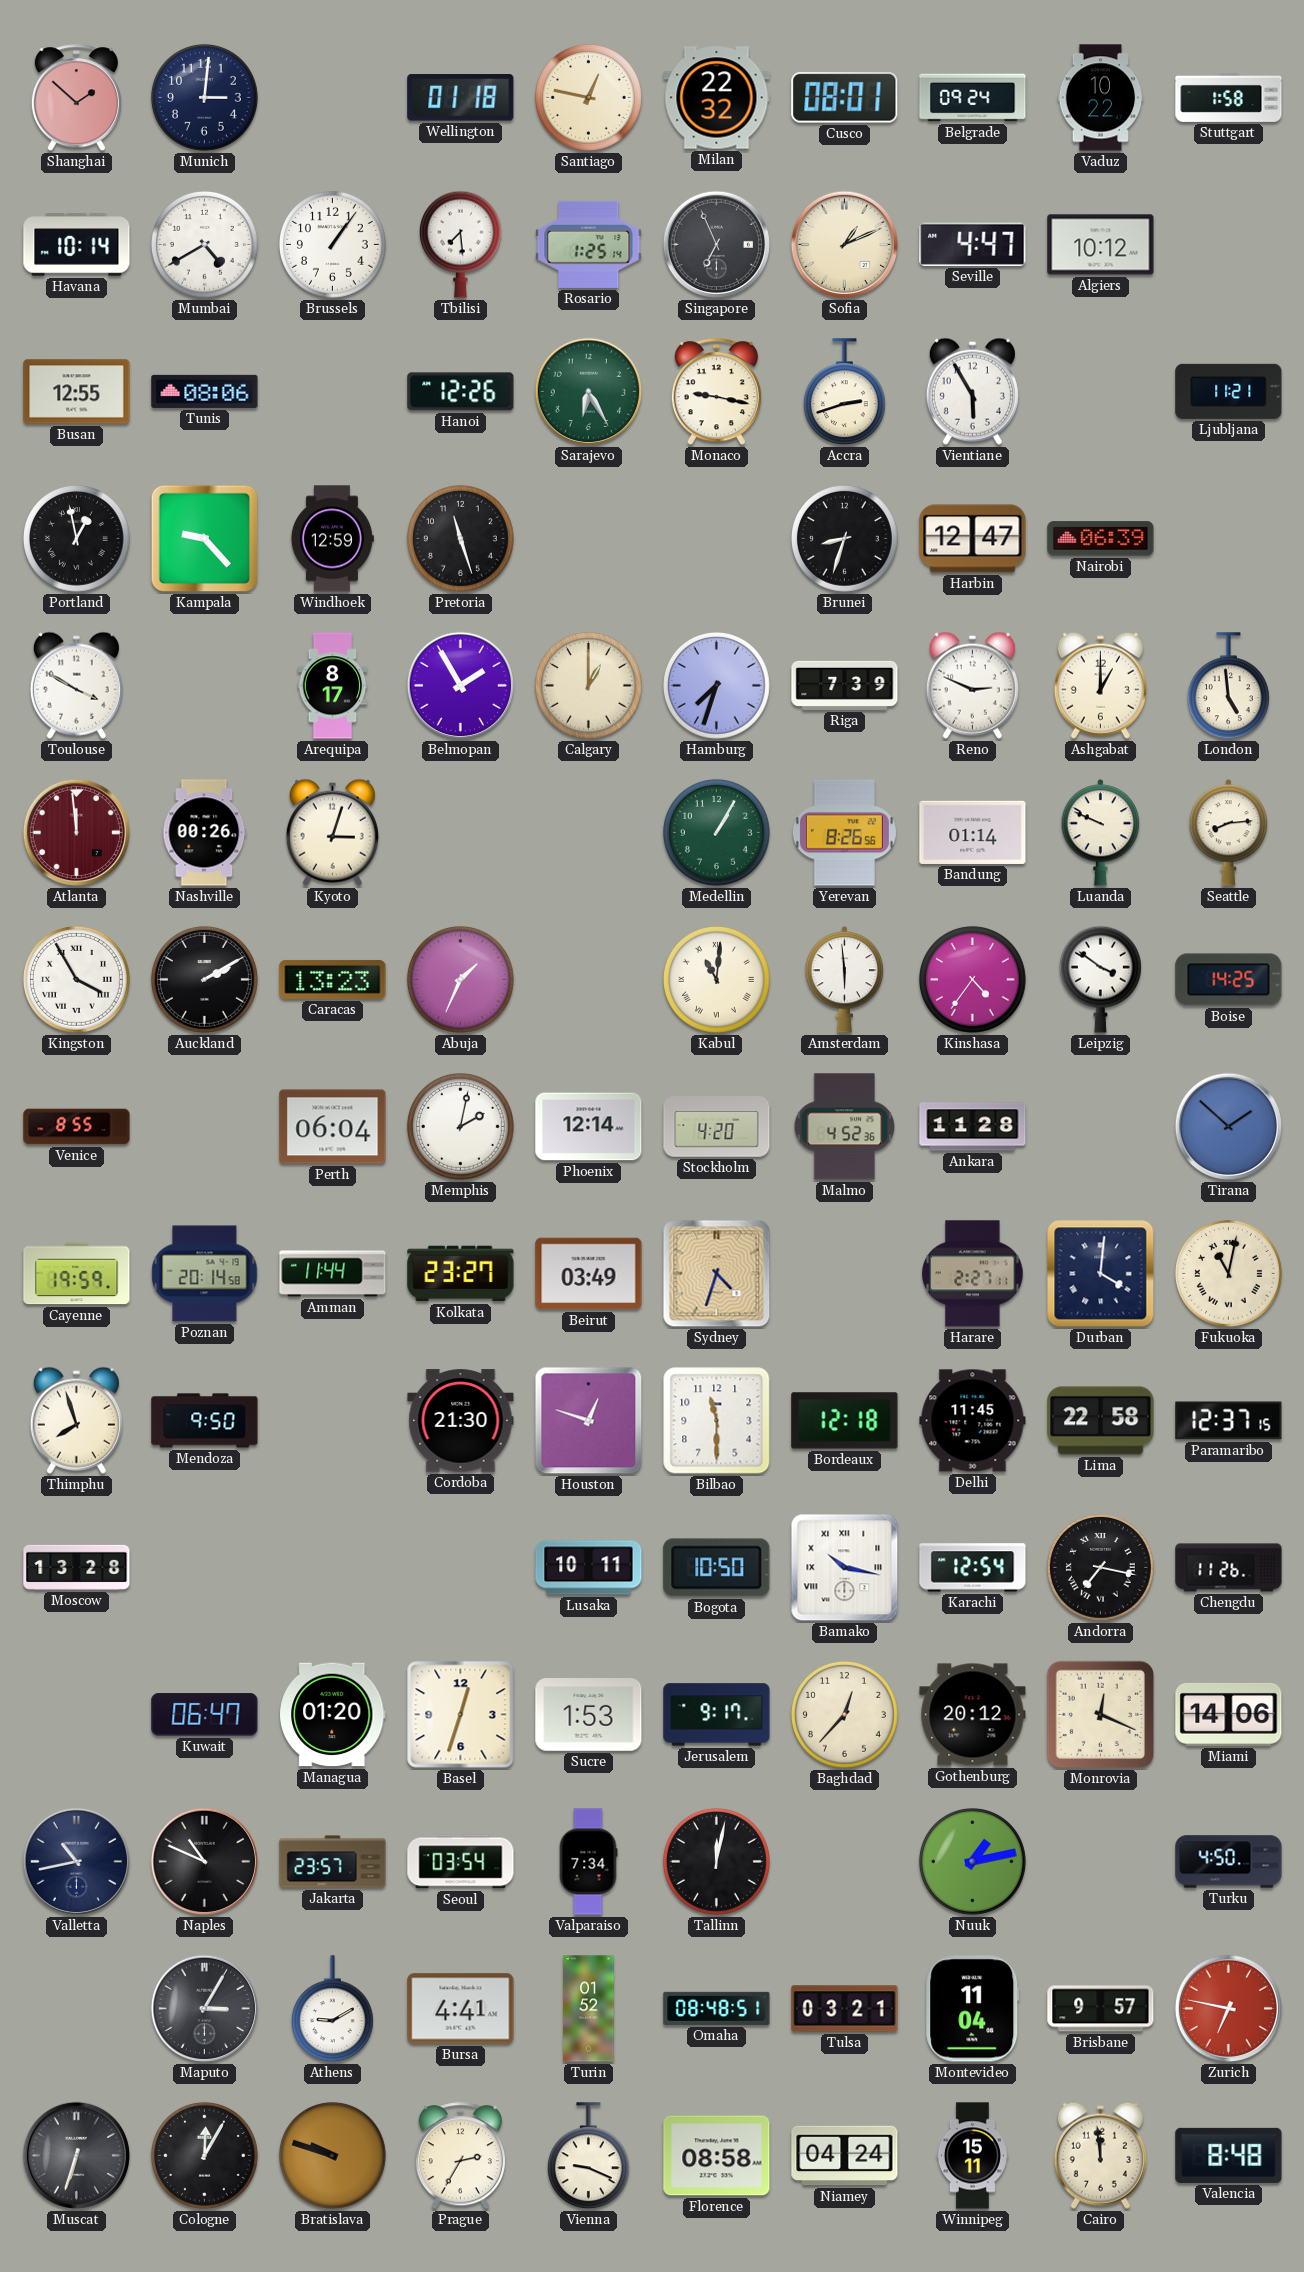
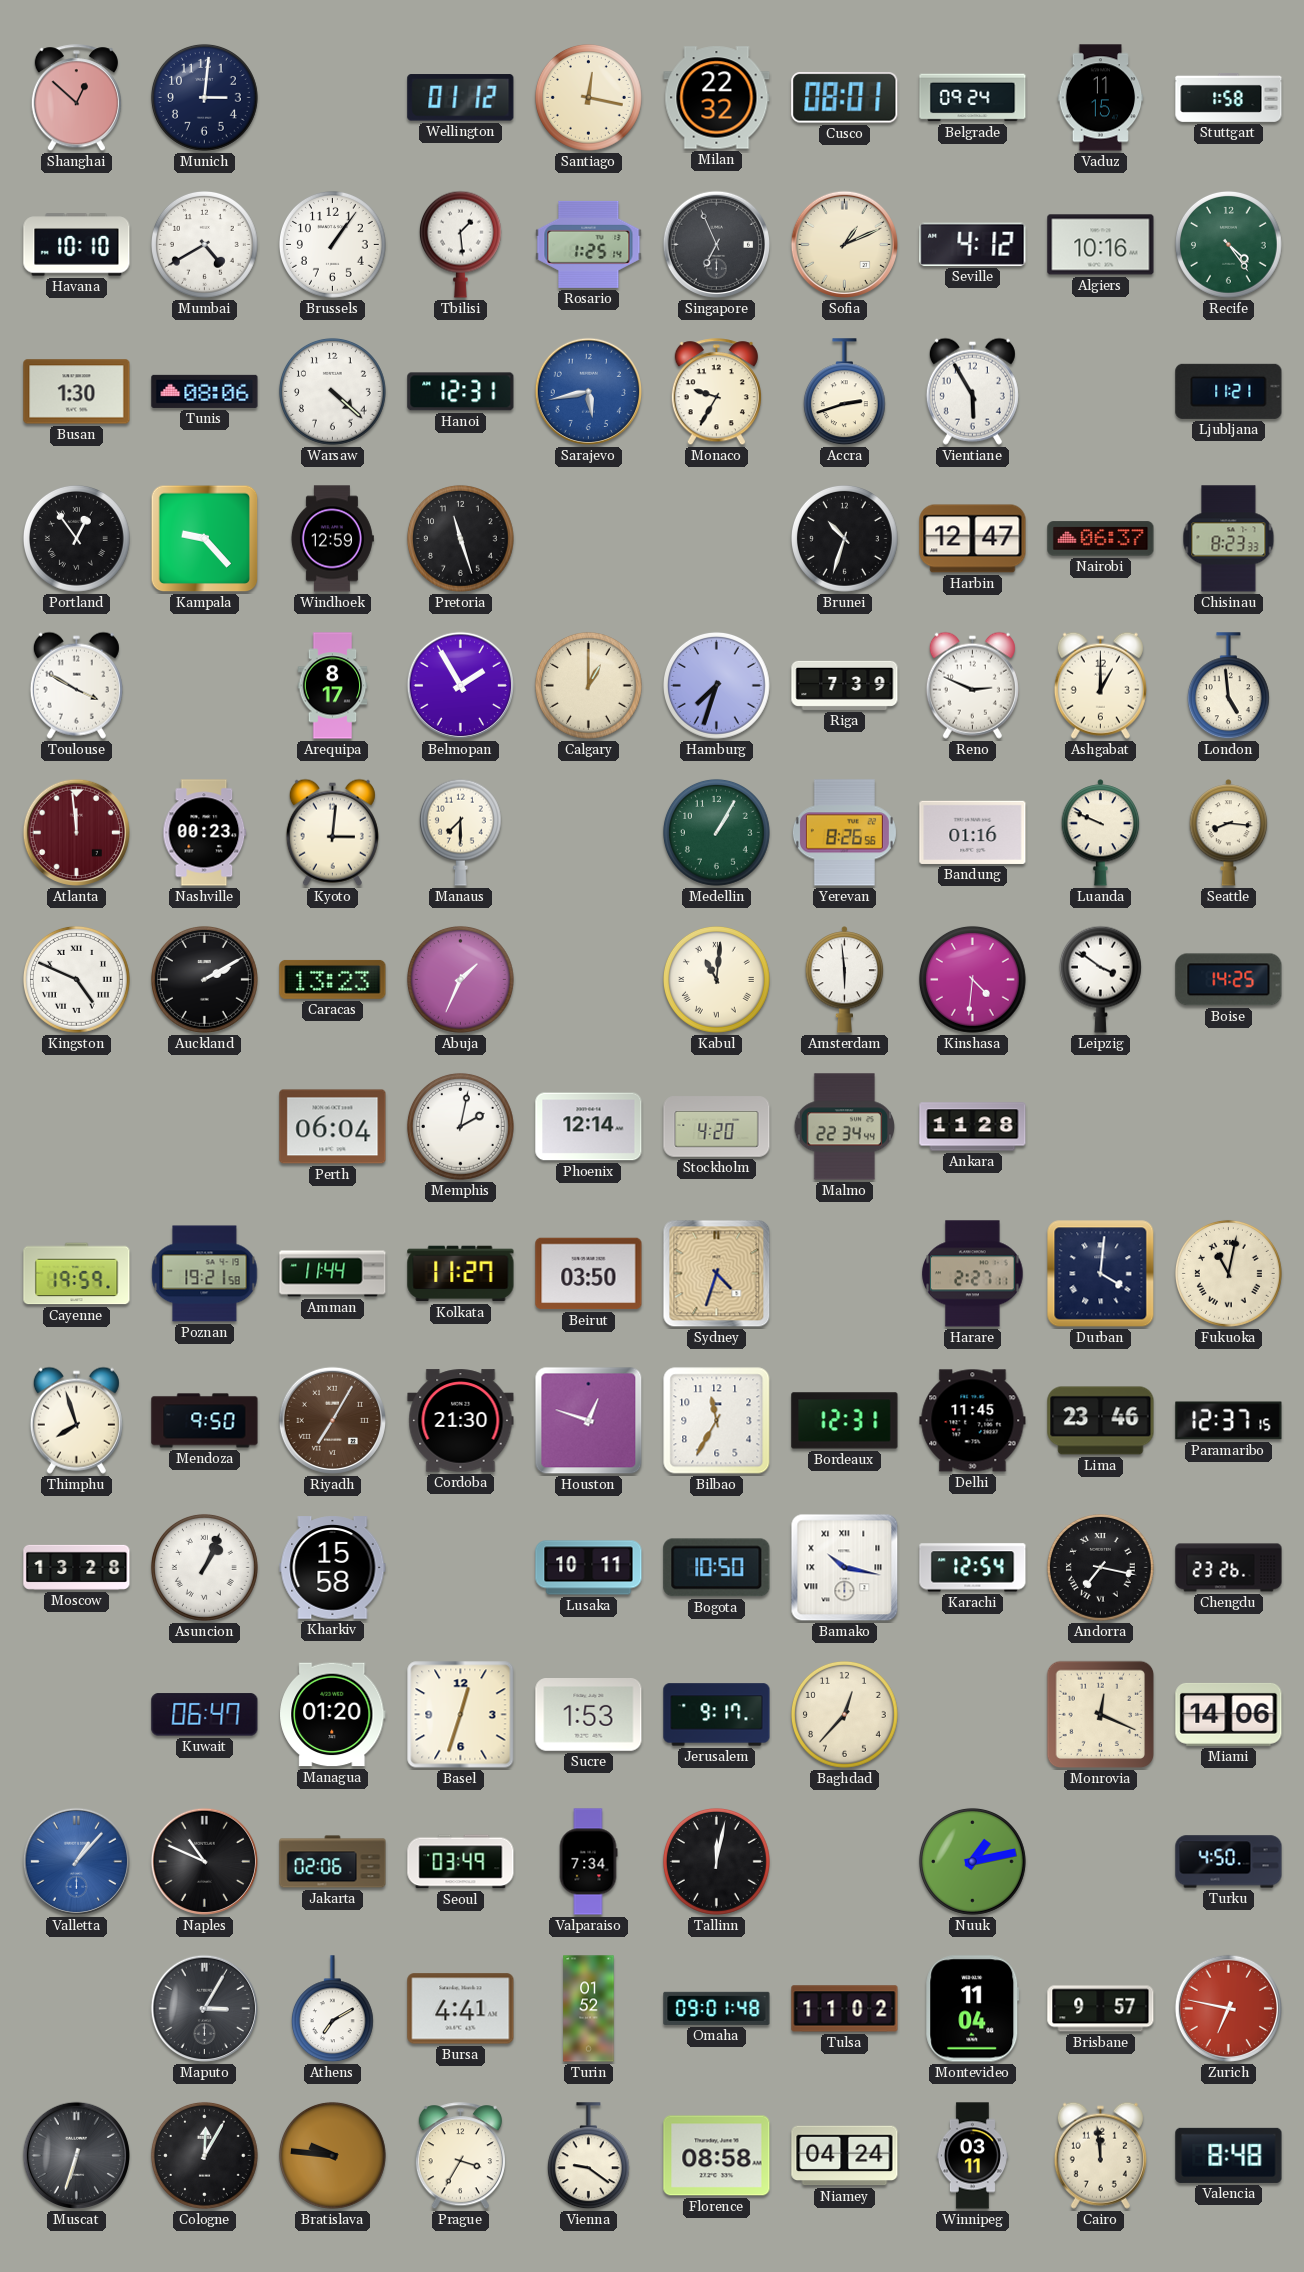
Shanghai: 1:52 -> 12:52
Wellington: 01:18 -> 01:12
Santiago: 12:47 -> 12:17
Vaduz: 10:22 -> 11:15
Havana: 10:14 -> 10:10
Tbilisi: 7:29 -> 1:29
Seville: 4:47 -> 4:12
Algiers: 10:12 -> 10:16
Recife: none -> 4:24
Busan: 12:55 -> 1:30
Warsaw: none -> 4:22
Hanoi: 12:26 -> 12:31
Sarajevo: 6:25 -> 5:43
Sarajevo dial: green -> blue
Monaco: 9:17 -> 9:35
Portland: 12:58 -> 12:54
Brunei: 8:33 -> 10:33
Nairobi: 06:39 -> 06:37
Chisinau: none -> 8:23
Nashville: 00:26 -> 00:23
Kyoto: 3:03 -> 3:01
Manaus: none -> 7:30
Bandung: 01:14 -> 01:16
Seattle: 8:14 -> 8:16
Kingston: 3:55 -> 4:49
Kinshasa: 4:36 -> 4:31
Venice: 8:55 -> none
Malmo: 4:52 -> 22:34
Tirana: 1:52 -> none
Poznan: 20:14 -> 19:21
Kolkata: 23:27 -> 11:27
Beirut: 03:49 -> 03:50
Riyadh: none -> 7:05
Bilbao: 11:30 -> 11:35
Bordeaux: 12:18 -> 12:31
Lima: 22:58 -> 23:46
Asuncion: none -> 1:04
Kharkiv: none -> 15:58
Chengdu: 11:26 -> 23:26
Gothenburg: 20:12 -> none
Valletta: 10:43 -> 1:07
Valletta dial: navy -> blue
Jakarta: 23:57 -> 02:06
Seoul: 03:54 -> 03:49
Athens: 9:10 -> 7:10
Omaha: 08:48 -> 09:01
Tulsa: 03:21 -> 11:02
Bratislava: 9:48 -> 9:46
Prague: 2:35 -> 3:35
Vienna: 9:19 -> 9:21
Winnipeg: 15:11 -> 03:11
